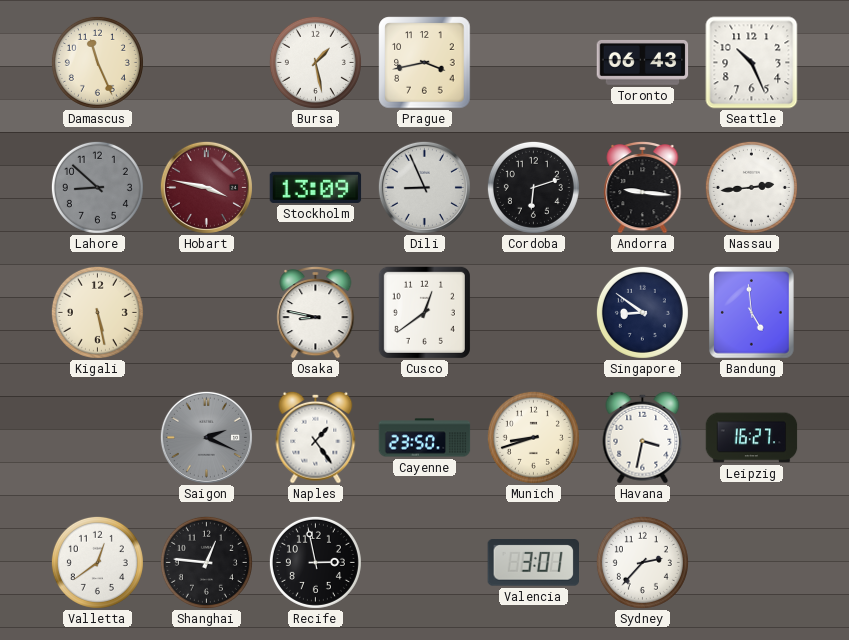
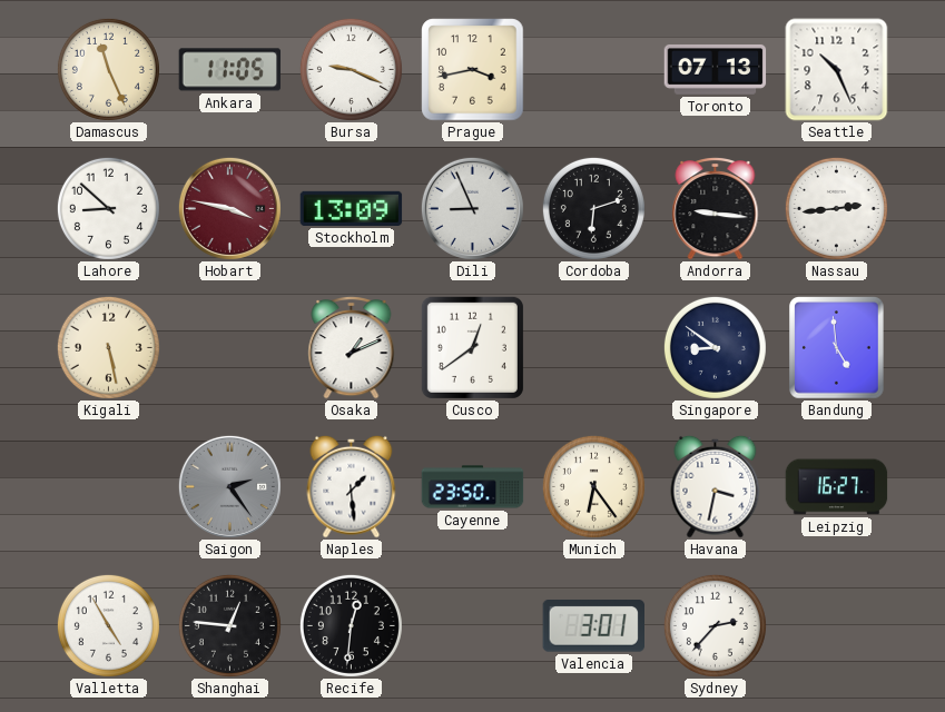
Ankara: none -> 11:05
Bursa: 1:28 -> 9:19
Toronto: 06:43 -> 07:13
Lahore dial: grey -> white
Osaka: 8:47 -> 1:11
Saigon: 2:19 -> 2:24
Naples: 1:24 -> 1:29
Munich: 8:42 -> 6:24
Valletta: 12:39 -> 4:55
Recife: 2:58 -> 12:31
